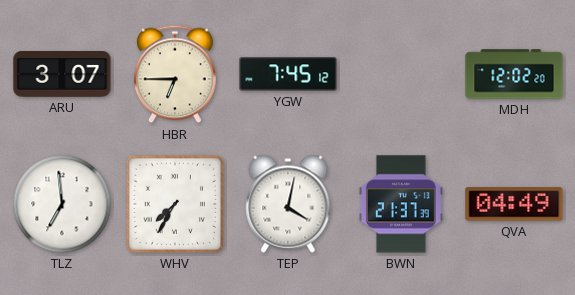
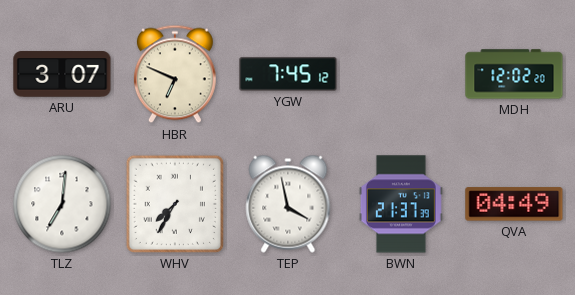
HBR: 6:45 -> 6:49
TLZ: 6:59 -> 7:01
TEP: 4:02 -> 3:58
